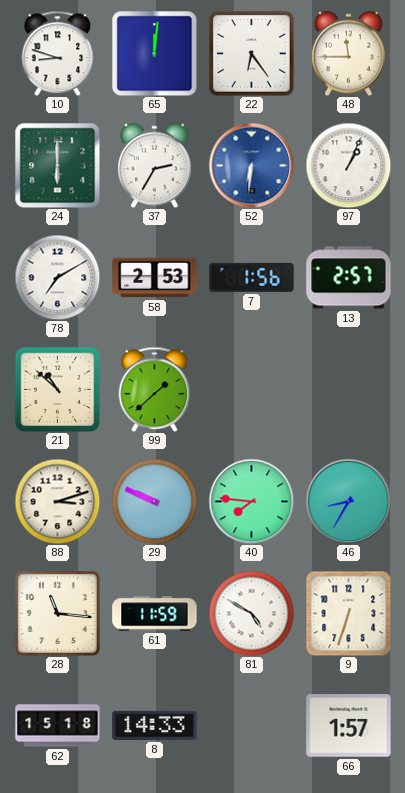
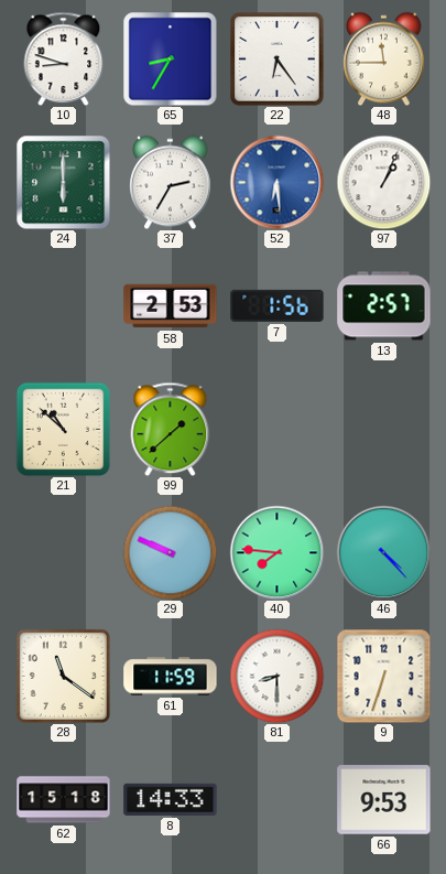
65: 12:01 -> 8:35
52: 6:31 -> 6:29
78: 7:10 -> none
88: 3:12 -> none
46: 8:35 -> 4:23
28: 11:16 -> 11:21
81: 4:50 -> 8:30
66: 1:57 -> 9:53
